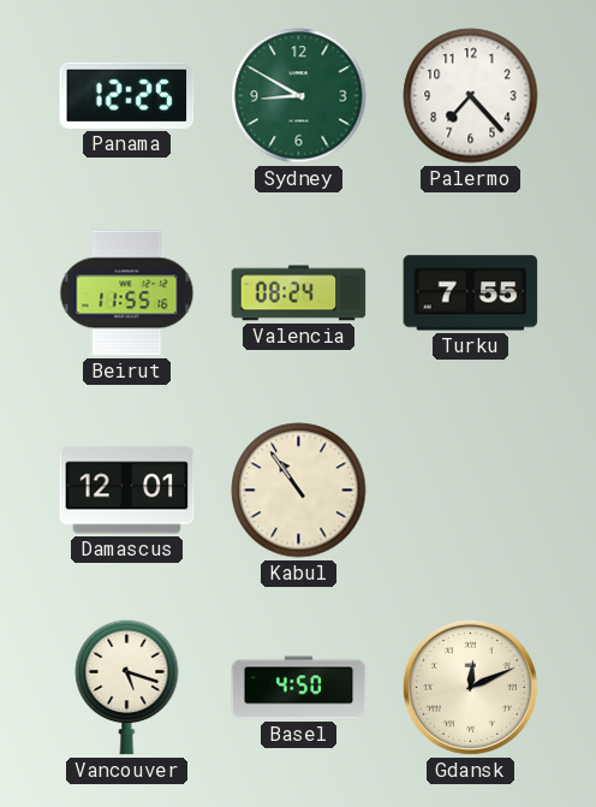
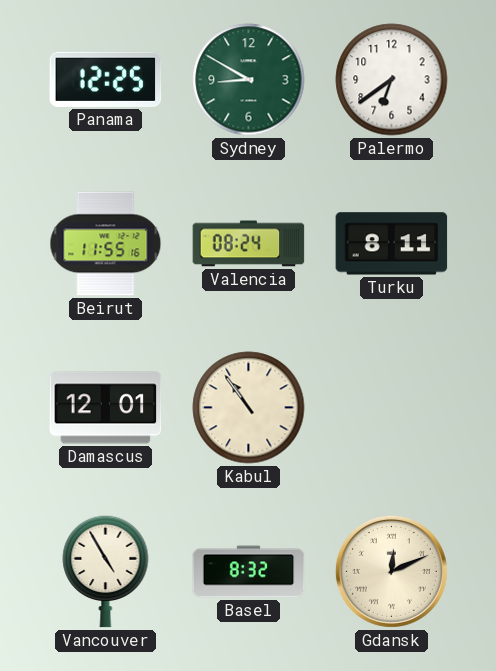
Palermo: 7:23 -> 6:39
Turku: 7:55 -> 8:11
Vancouver: 5:18 -> 4:55
Basel: 4:50 -> 8:32
